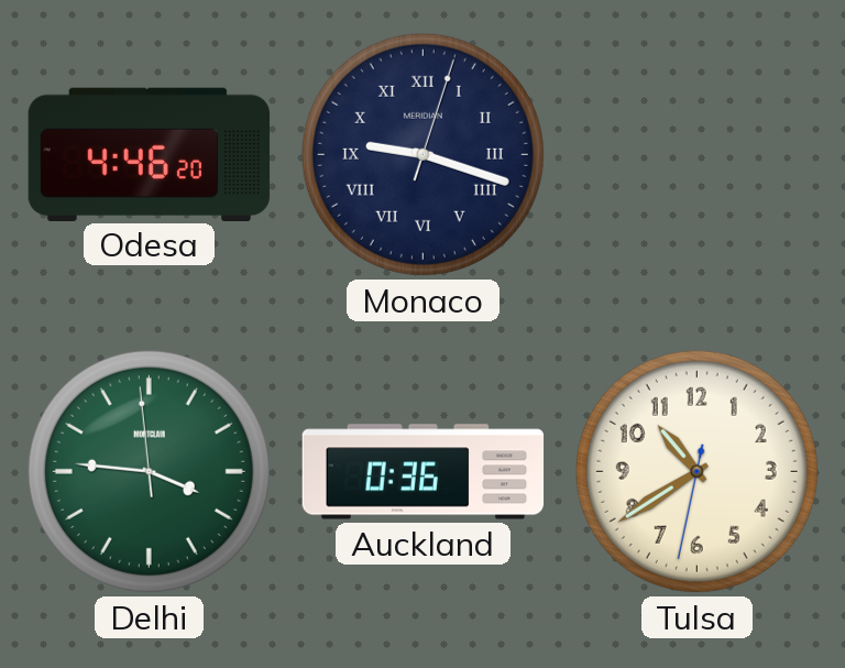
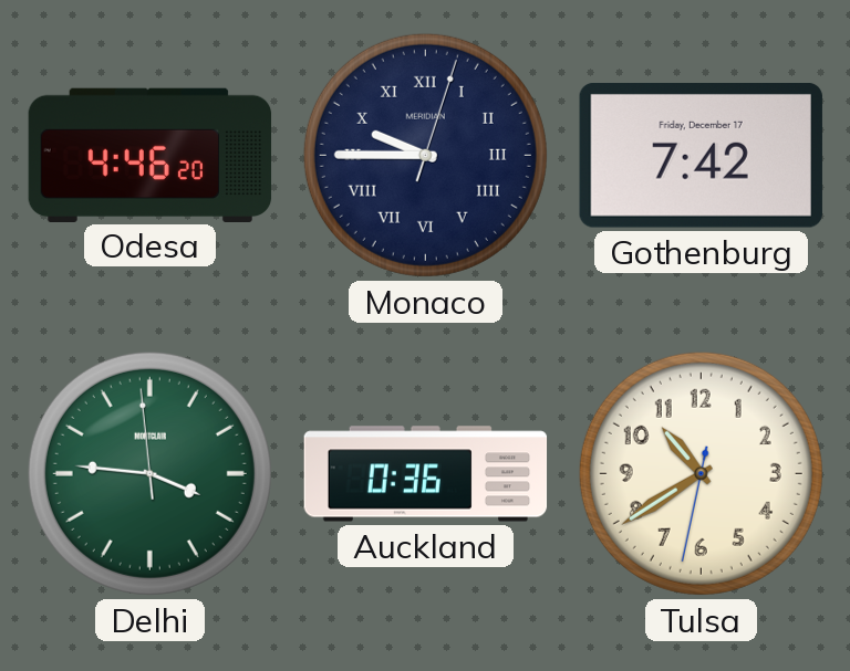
Monaco: 9:18 -> 9:45
Gothenburg: none -> 7:42
